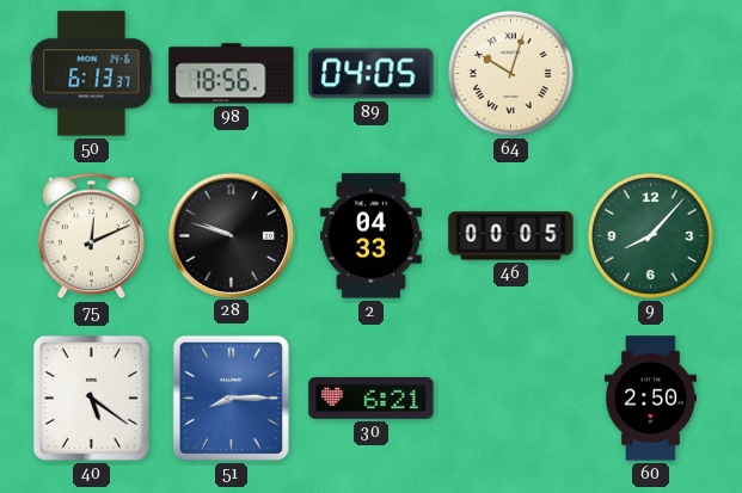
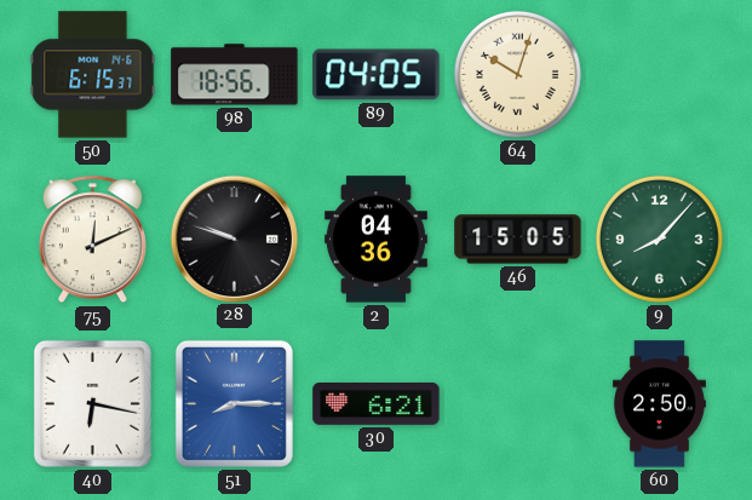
50: 6:13 -> 6:15
2: 04:33 -> 04:36
46: 00:05 -> 15:05
40: 5:21 -> 6:17
